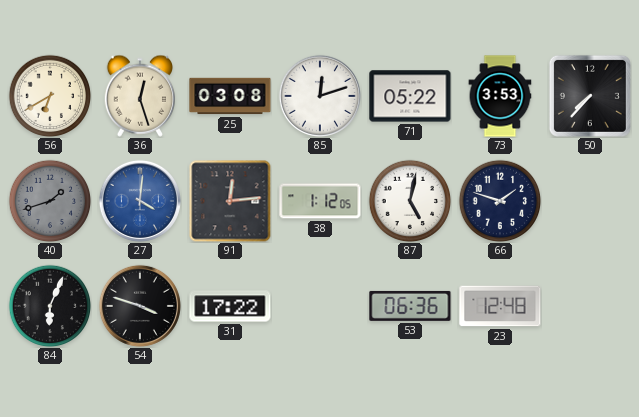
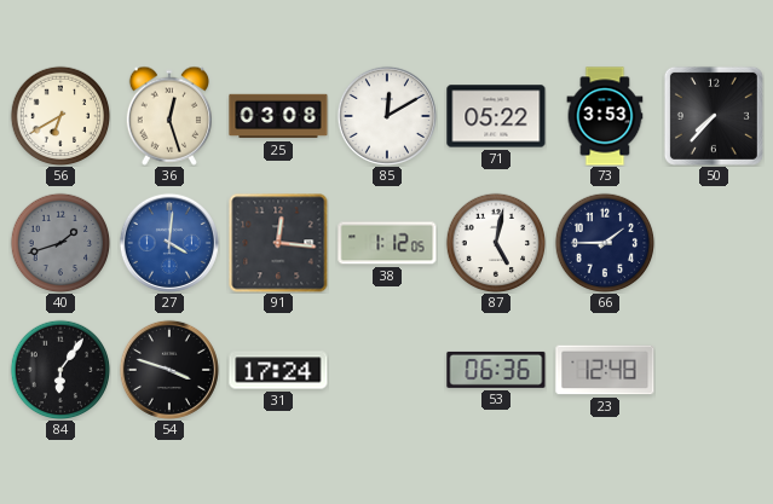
85: 12:12 -> 12:10
91: 12:14 -> 12:16
66: 1:48 -> 1:45
84: 6:04 -> 6:06
31: 17:22 -> 17:24
